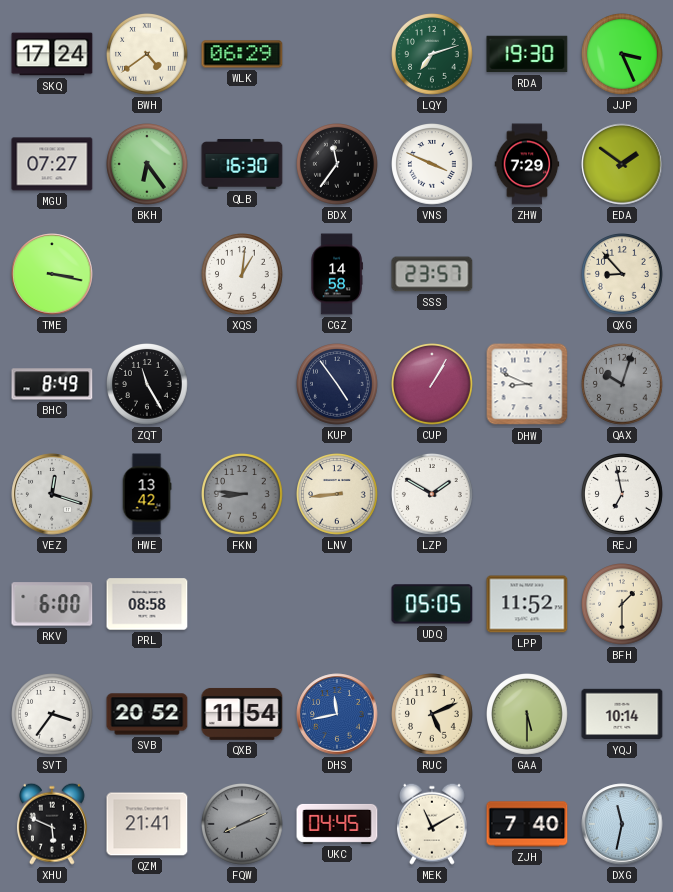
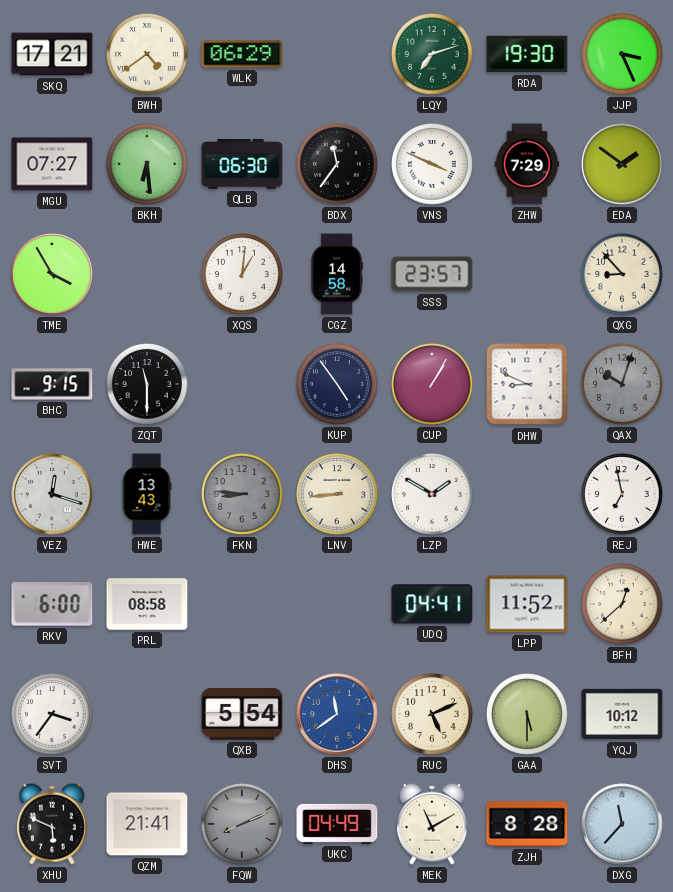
SKQ: 17:24 -> 17:21
BKH: 6:24 -> 6:29
QLB: 16:30 -> 06:30
TME: 3:17 -> 3:55
BHC: 8:49 -> 9:15
ZQT: 11:25 -> 11:30
HWE: 13:42 -> 13:43
UDQ: 05:05 -> 04:41
BFH: 1:30 -> 12:38
SVB: 20:52 -> none
QXB: 11:54 -> 5:54
DHS: 11:43 -> 11:39
YQJ: 10:14 -> 10:12
UKC: 04:45 -> 04:49
ZJH: 7:40 -> 8:28
DXG: 11:32 -> 11:37
